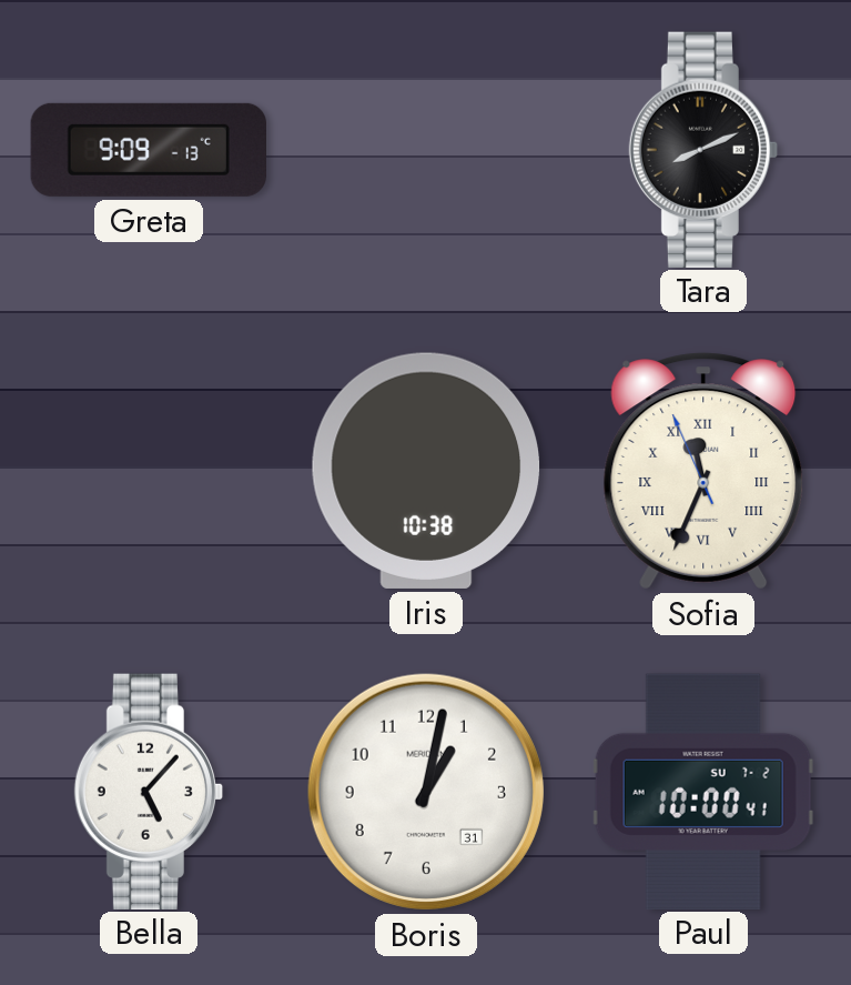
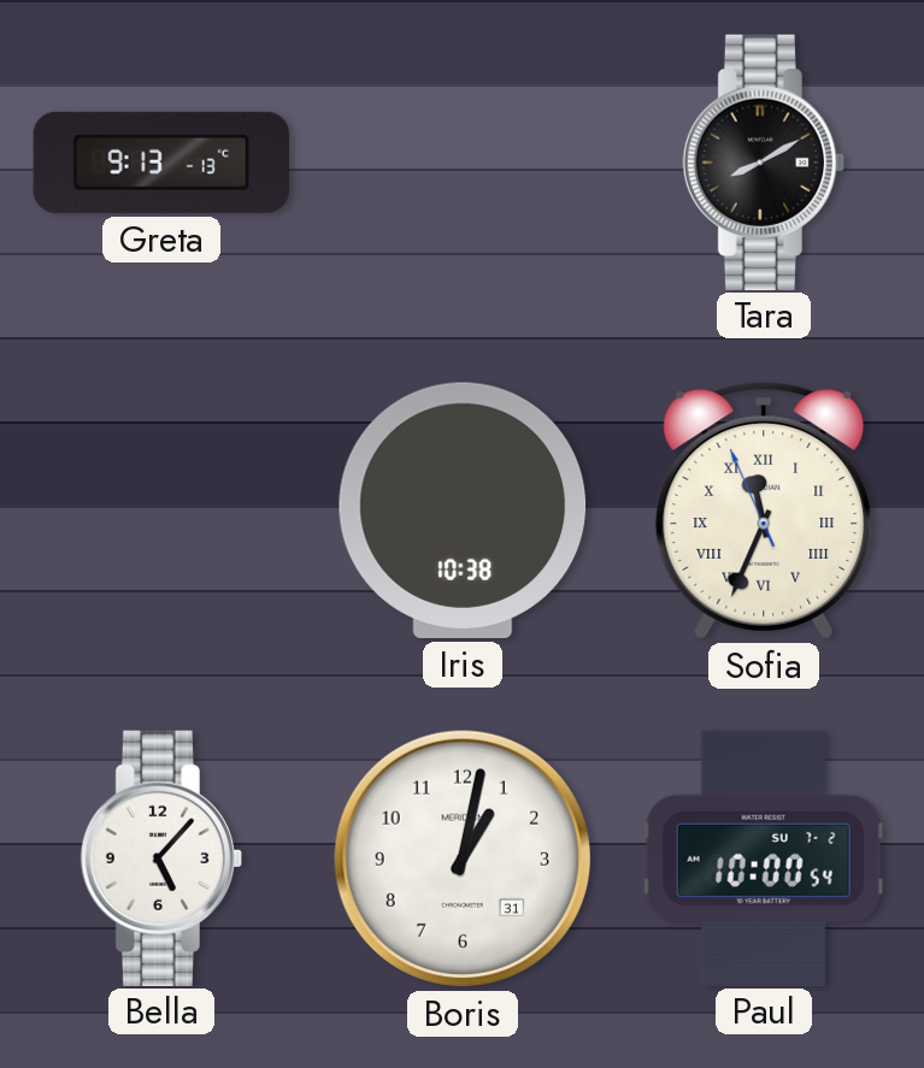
Greta: 9:09 -> 9:13
Tara: 8:11 -> 8:10
Paul: 10:00:41 -> 10:00:54
